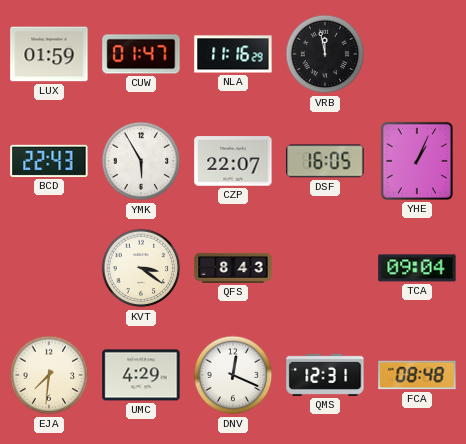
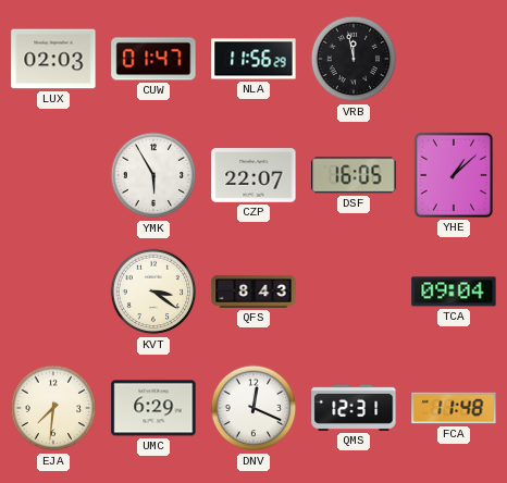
LUX: 01:59 -> 02:03
NLA: 11:16 -> 11:56
BCD: 22:43 -> none
YHE: 1:04 -> 1:08
UMC: 4:29 -> 6:29
FCA: 08:48 -> 11:48
